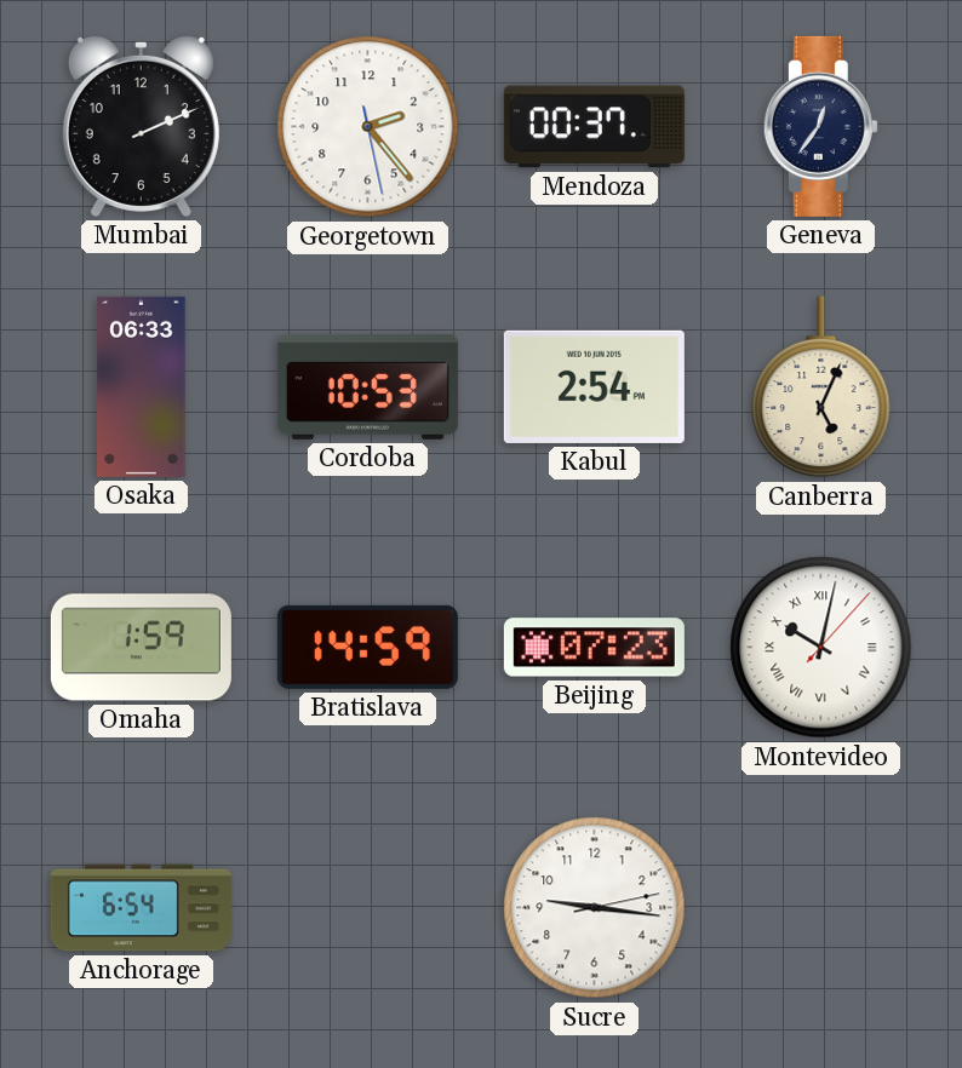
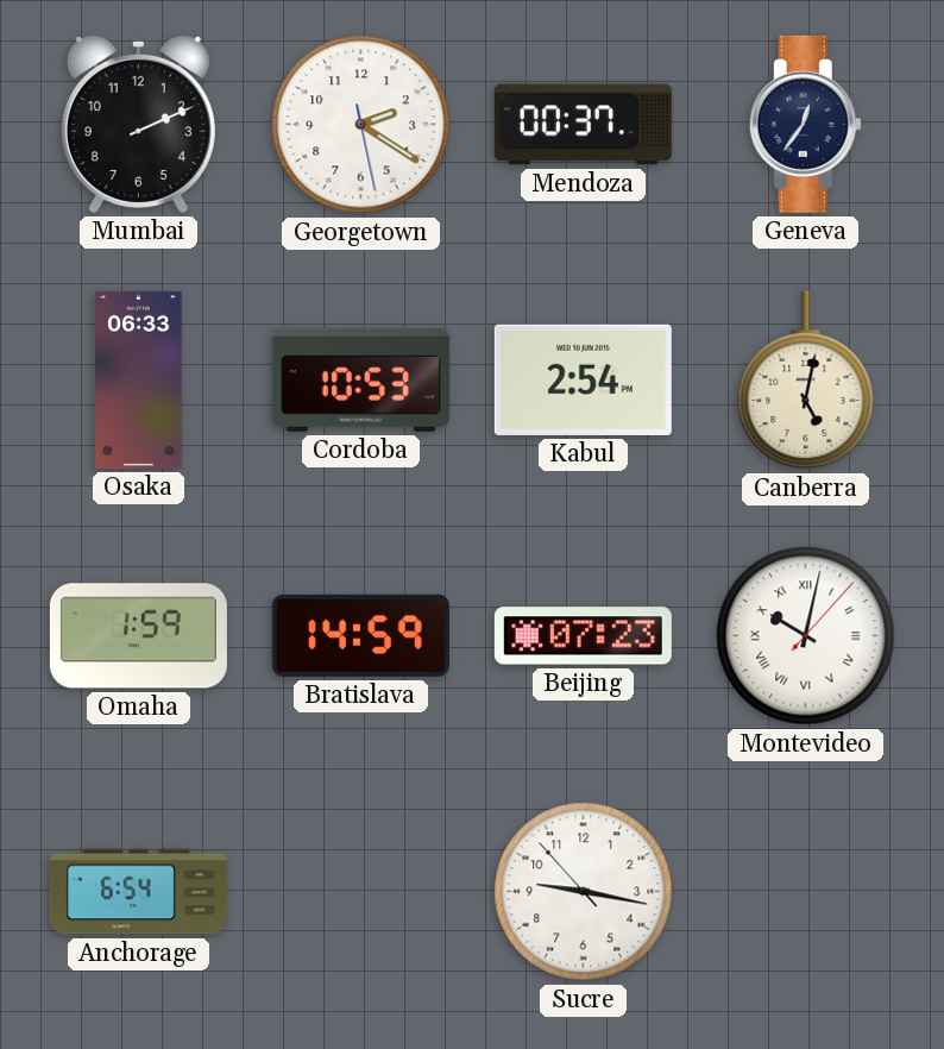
Georgetown: 2:23 -> 2:20
Canberra: 5:04 -> 5:02
Sucre: 9:16:13 -> 9:16:53
